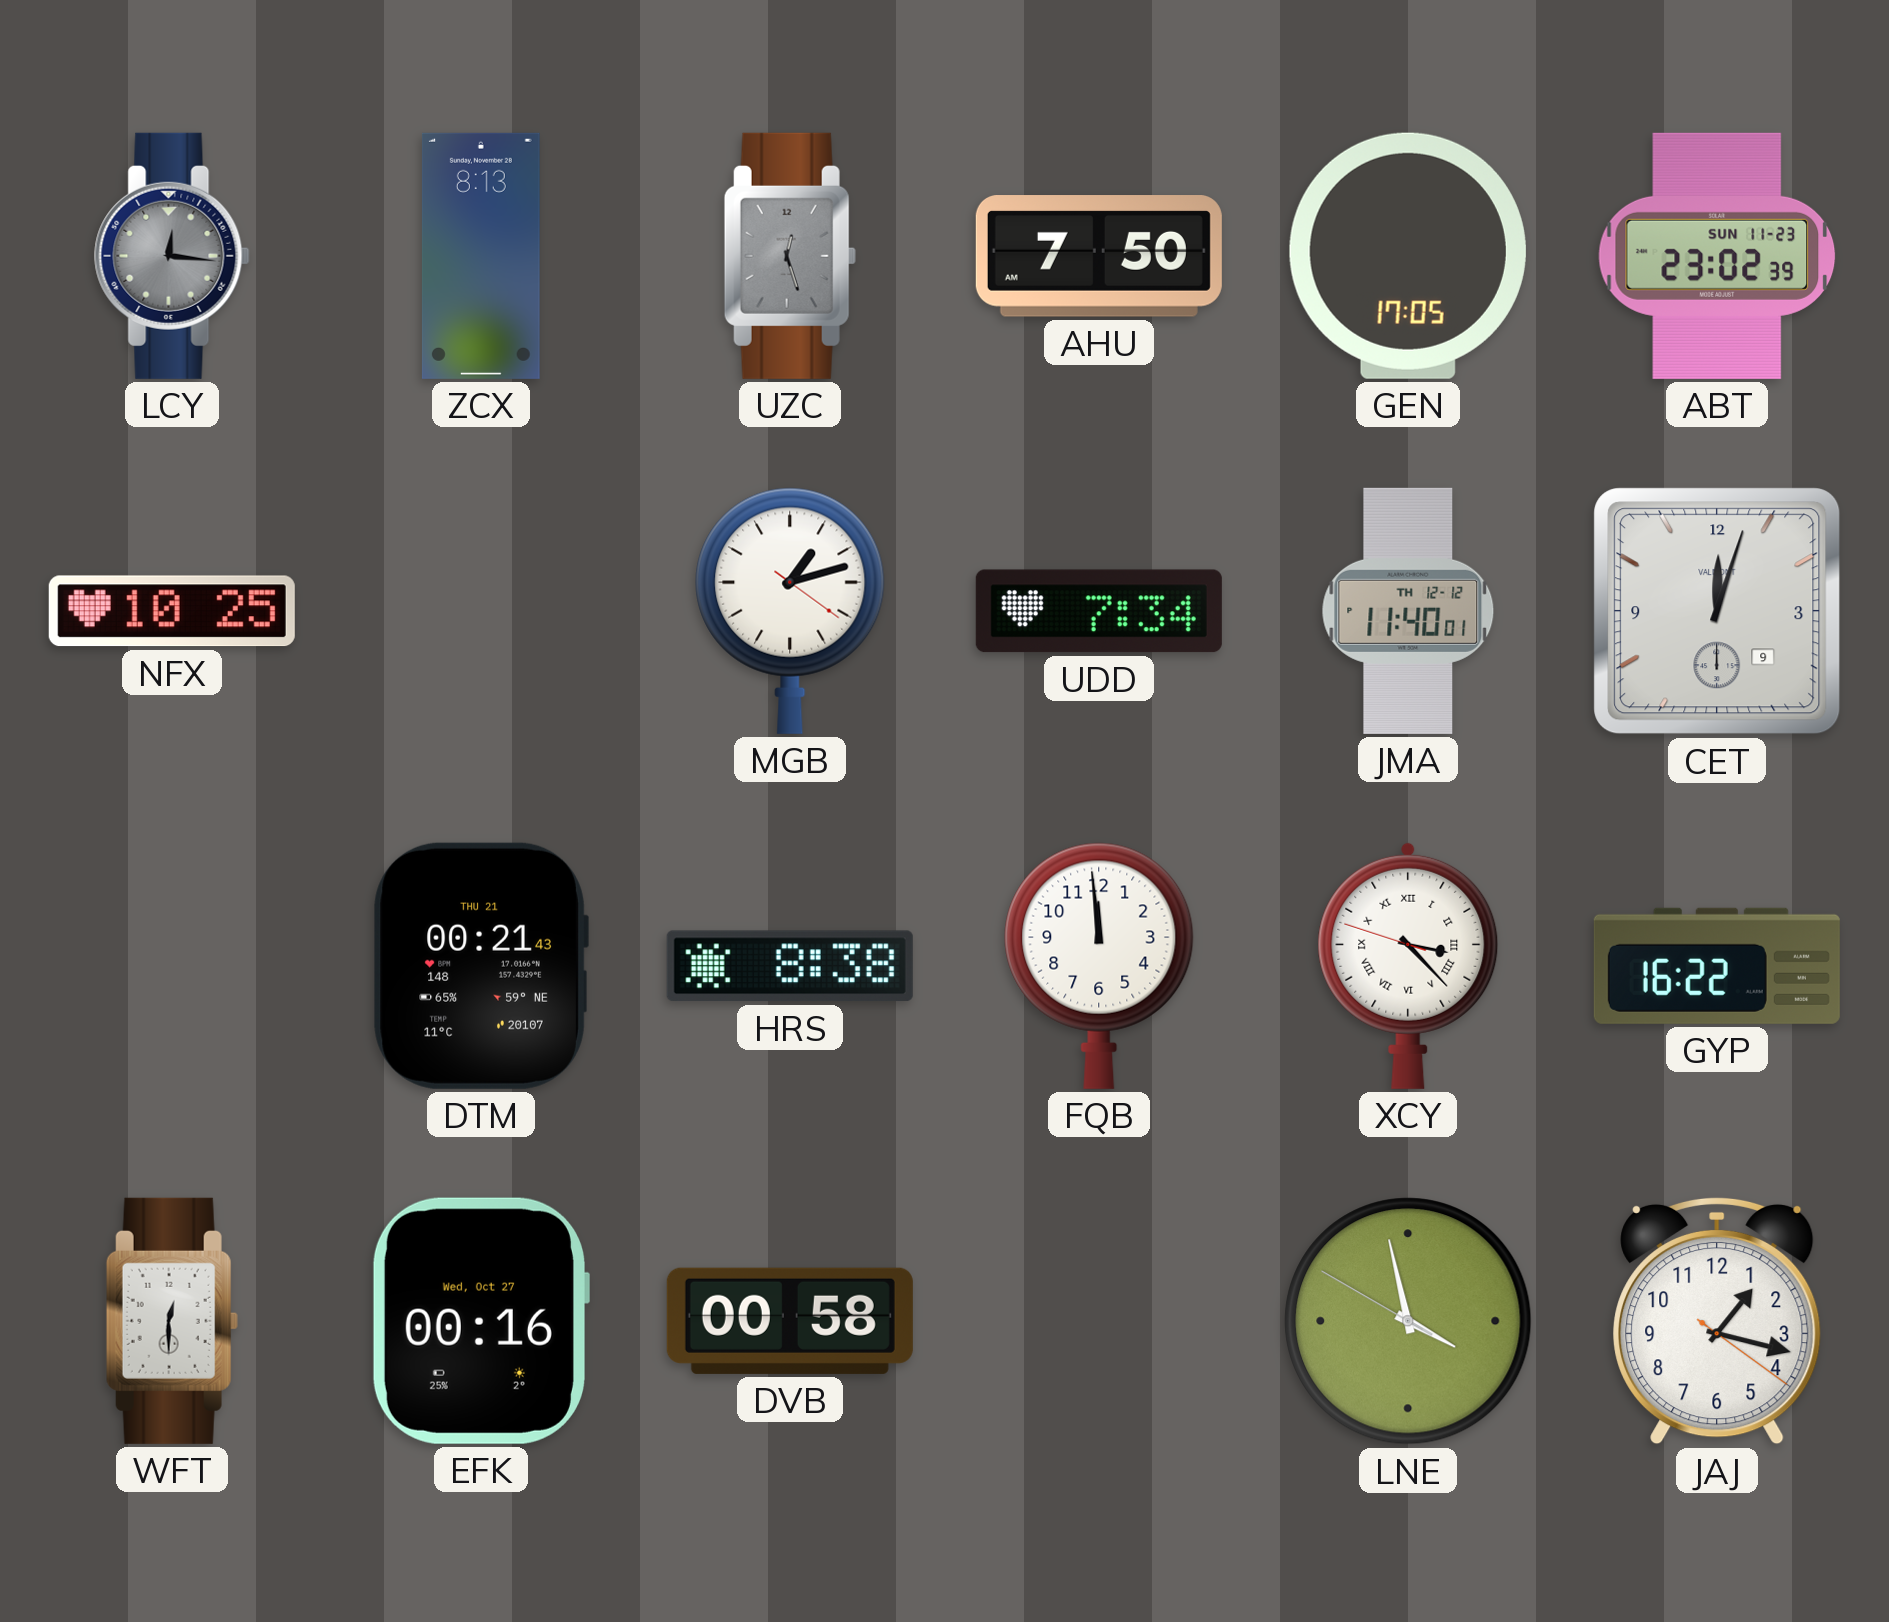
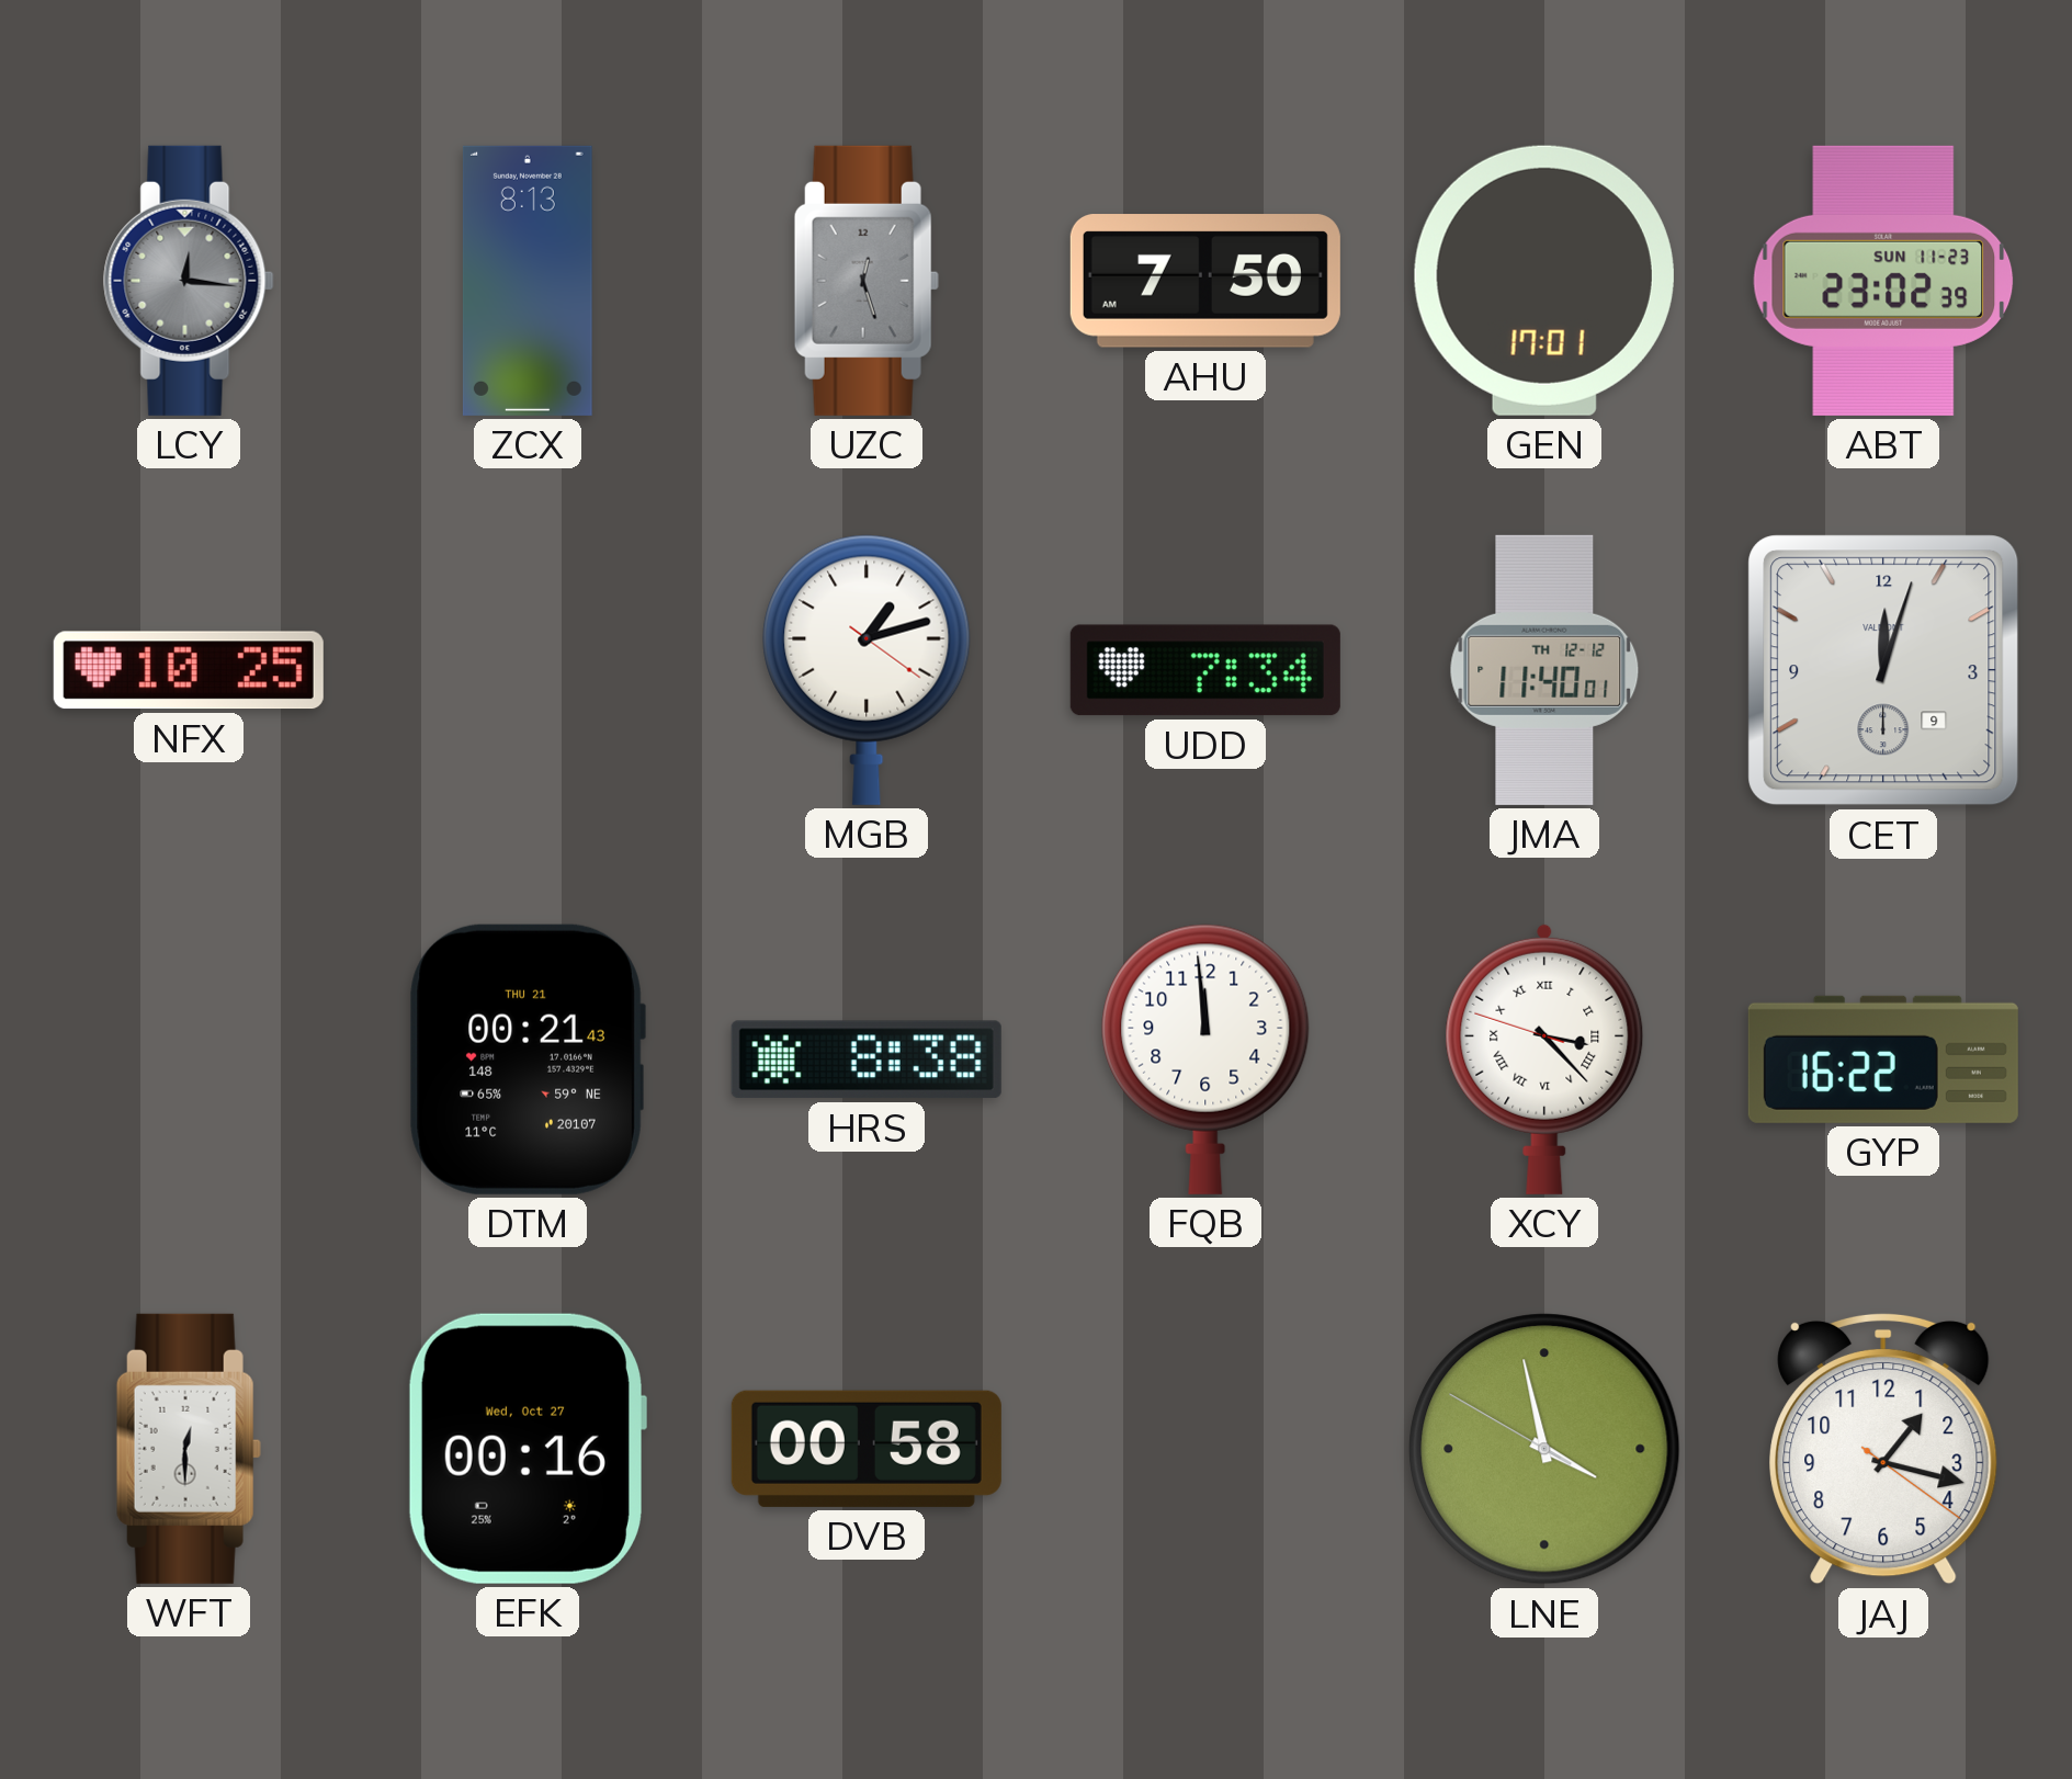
GEN: 17:05 -> 17:01
